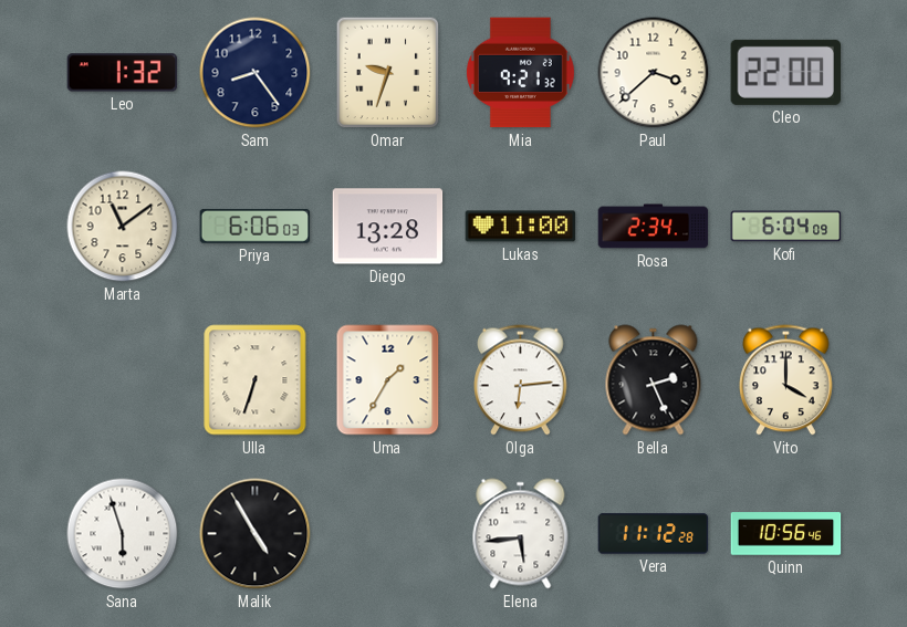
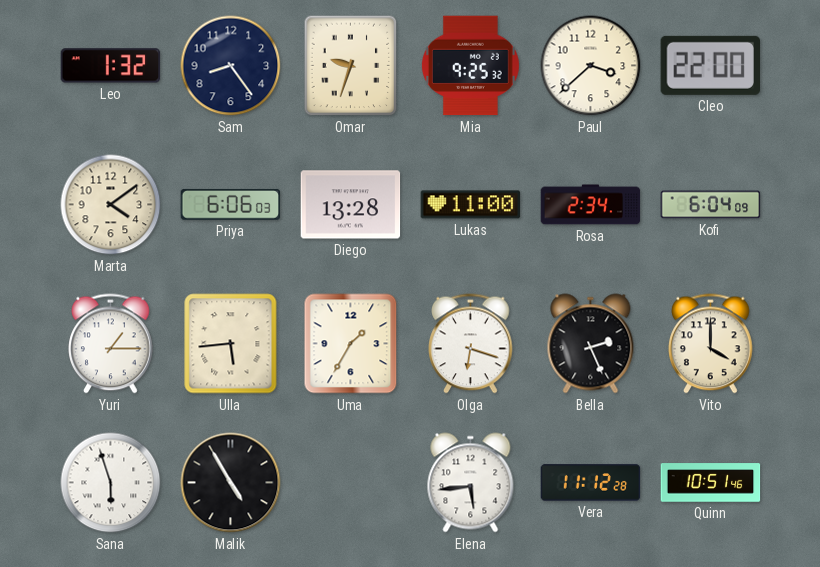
Mia: 9:21 -> 9:25
Marta: 11:09 -> 4:09
Yuri: none -> 1:15
Ulla: 6:33 -> 5:44
Olga: 6:14 -> 6:18
Quinn: 10:56 -> 10:51
